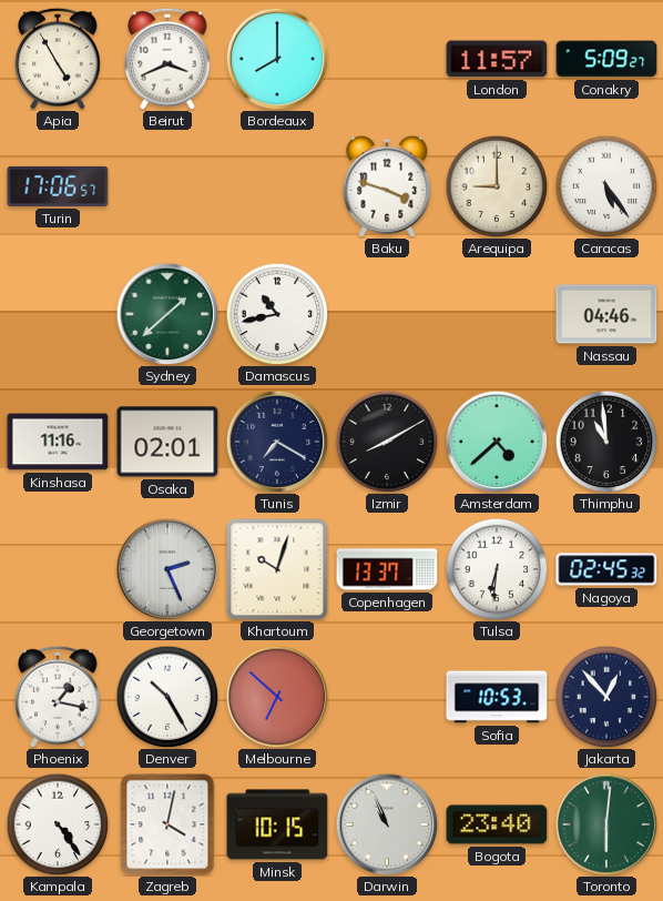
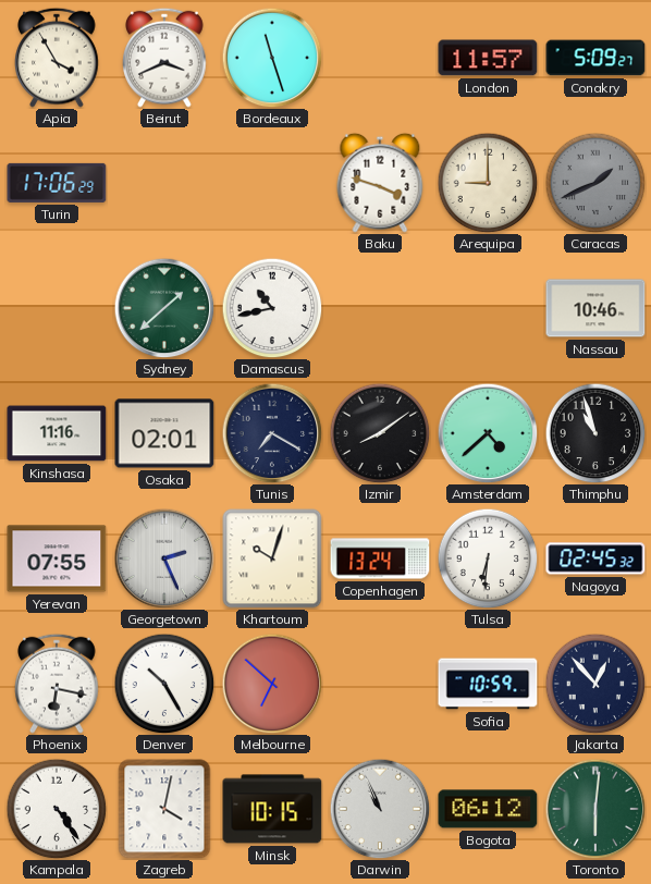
Apia: 4:55 -> 3:55
Bordeaux: 8:00 -> 11:27
Turin: 17:06:57 -> 17:06:29
Caracas: 5:24 -> 1:41
Caracas dial: white -> grey
Nassau: 04:46 -> 10:46
Izmir: 8:10 -> 8:09
Thimphu: 10:59 -> 10:57
Yerevan: none -> 07:55
Copenhagen: 13:37 -> 13:24
Phoenix: 1:17 -> 6:17
Sofia: 10:53 -> 10:59
Bogota: 23:40 -> 06:12
